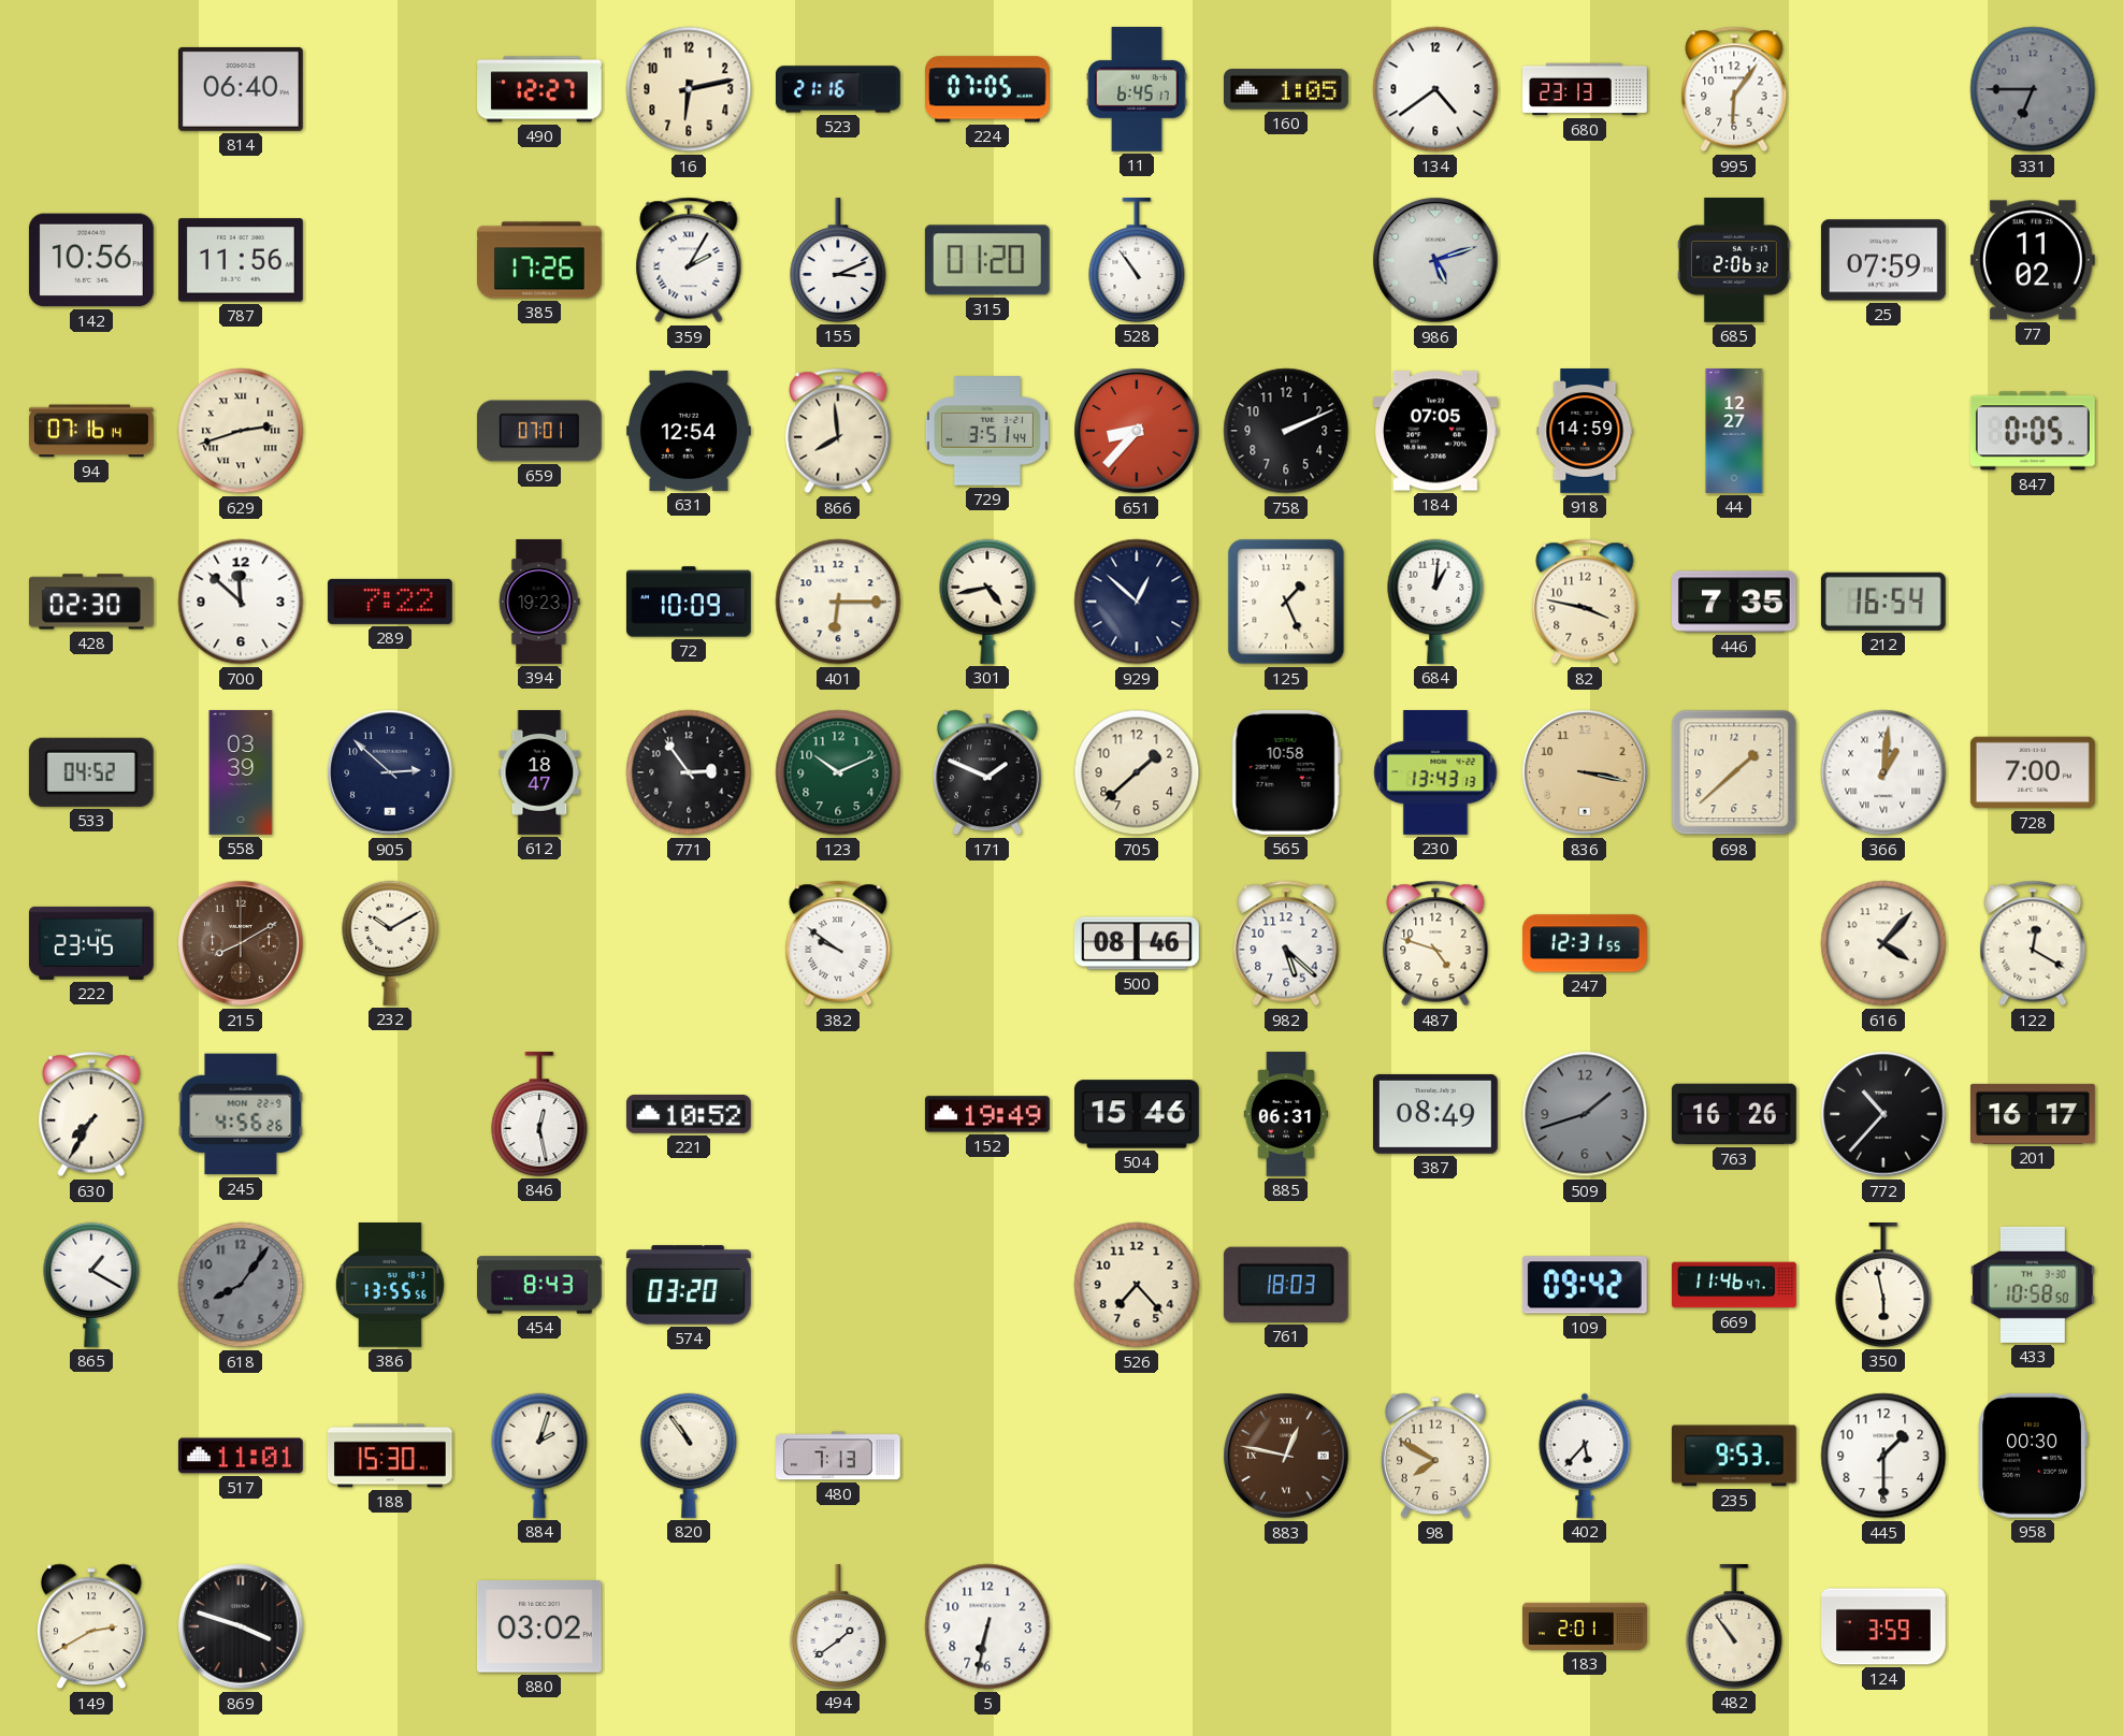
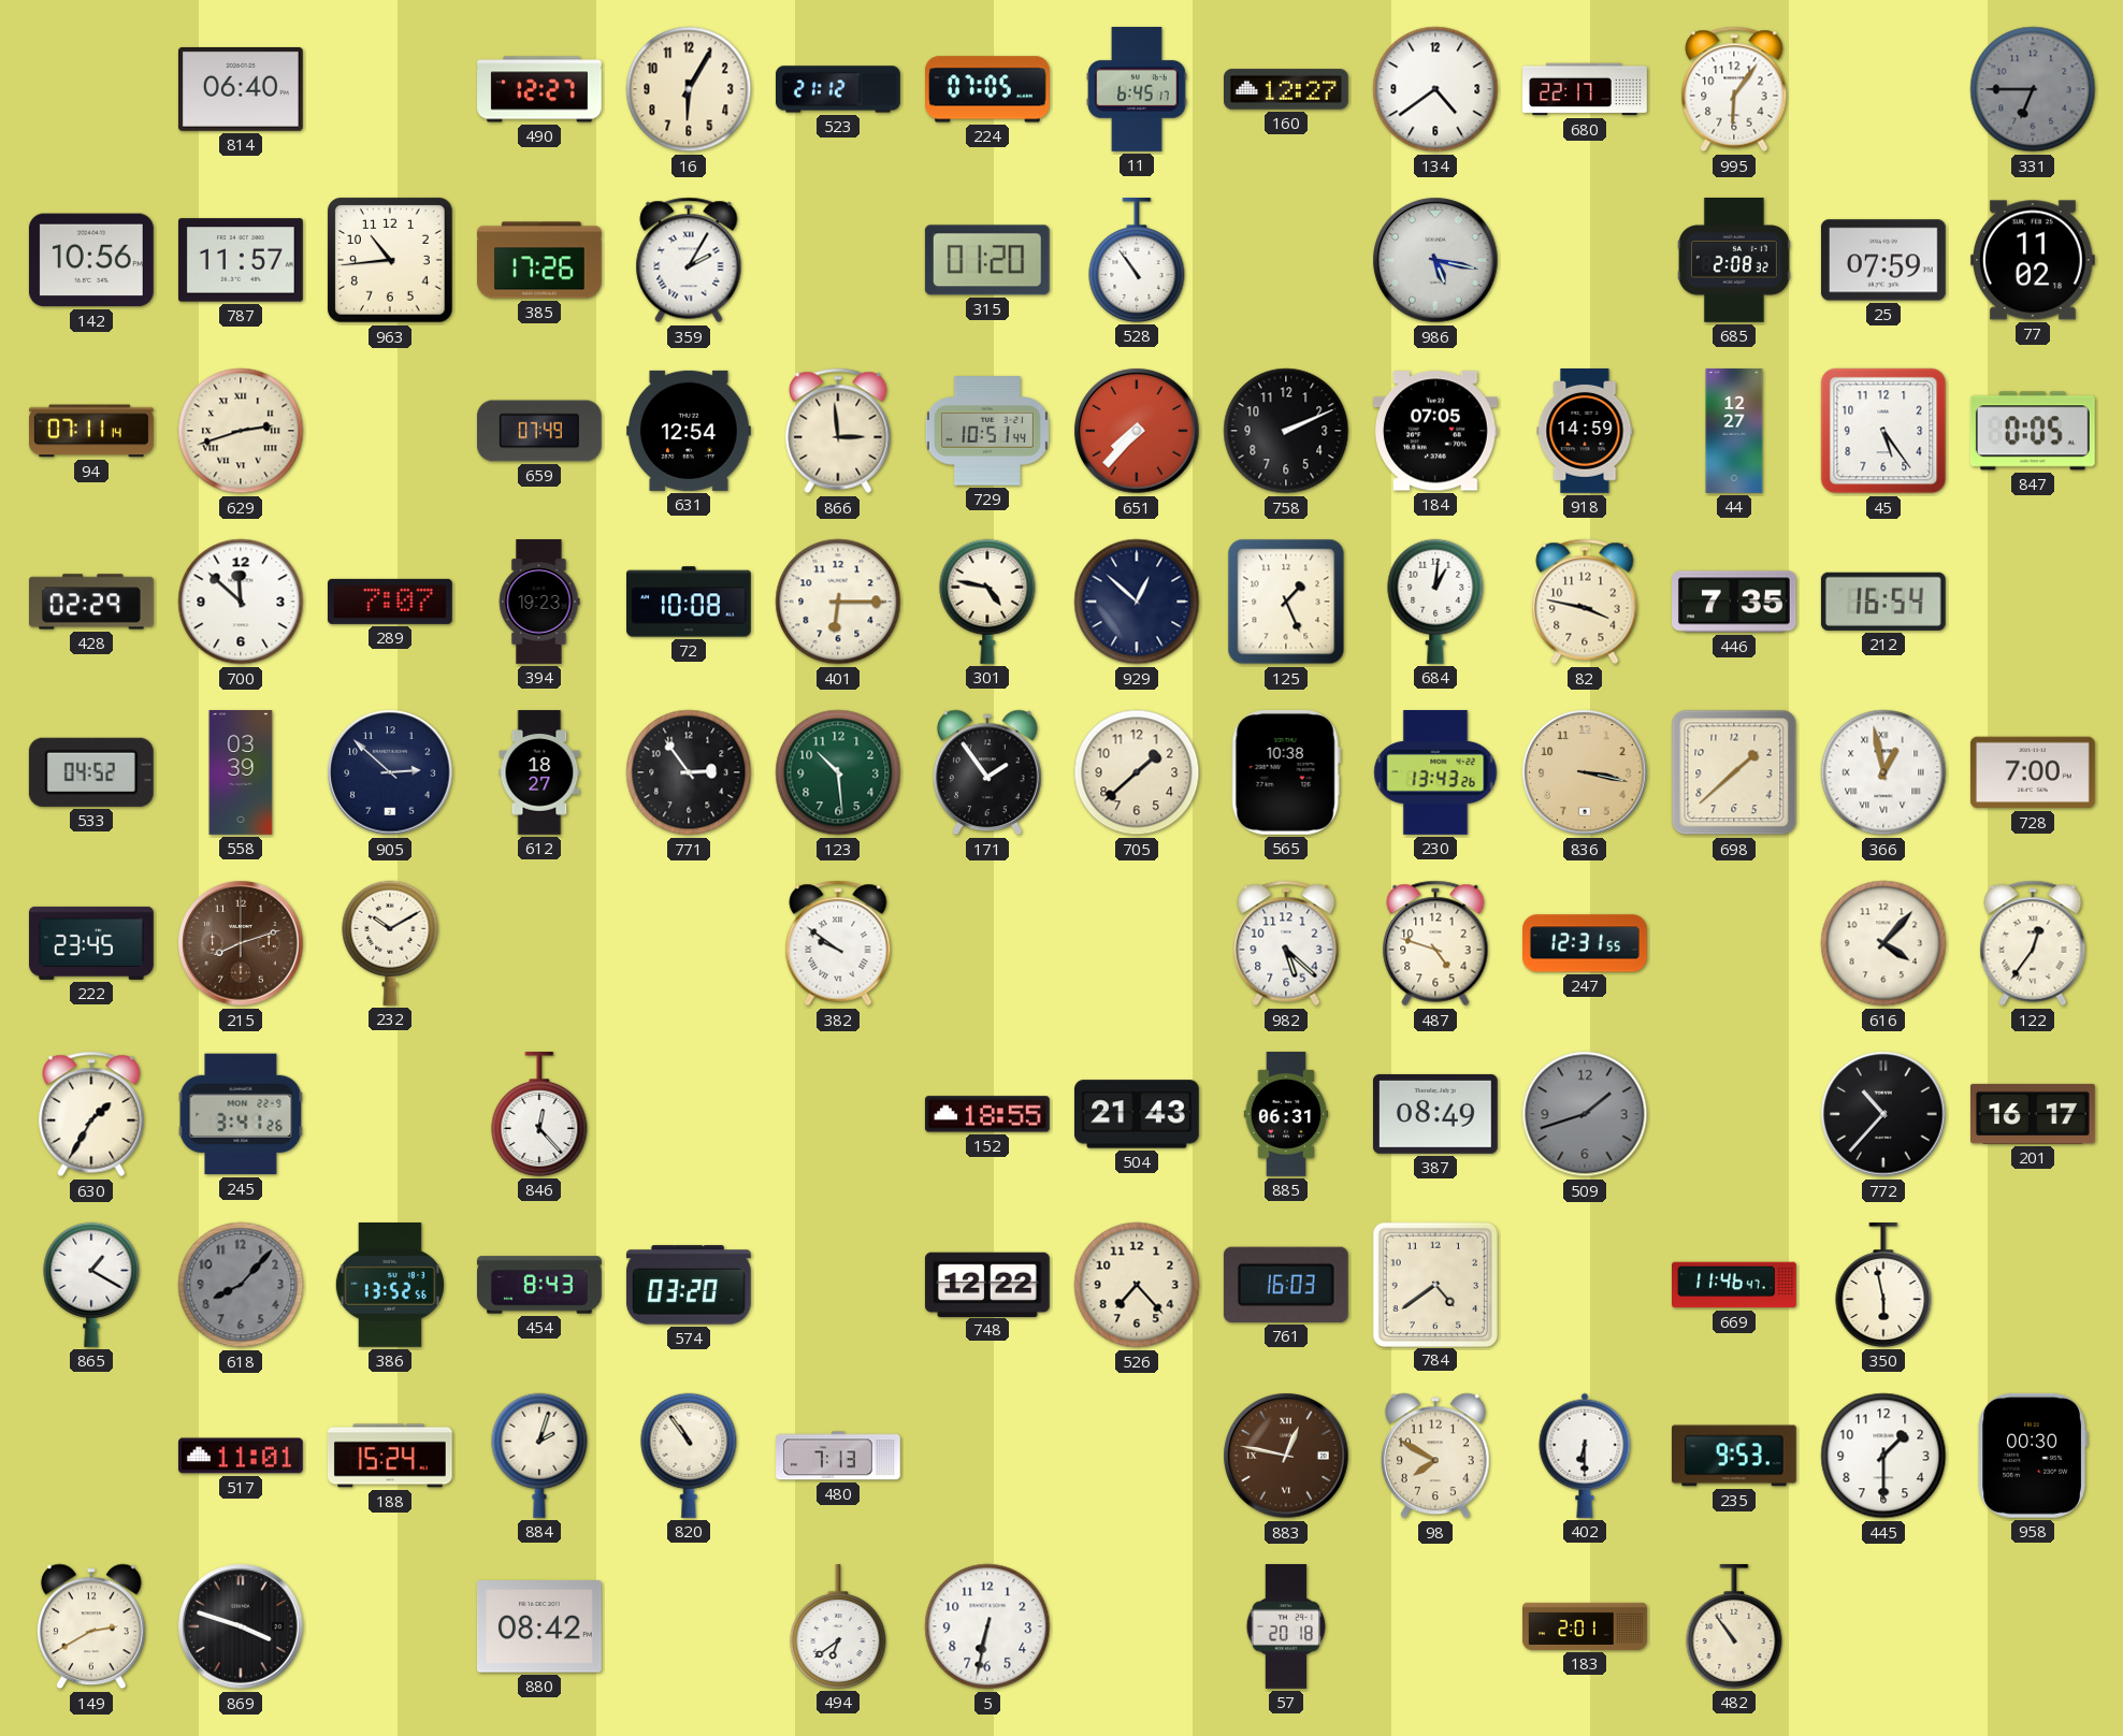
16: 6:13 -> 6:05
523: 21:16 -> 21:12
160: 1:05 -> 12:27
680: 23:13 -> 22:17
787: 11:56 -> 11:57
963: none -> 10:44
155: 3:11 -> none
986: 5:12 -> 5:17
685: 2:06 -> 2:08
94: 07:16 -> 07:11
659: 07:01 -> 07:49
866: 7:59 -> 2:59
729: 3:51 -> 10:51
651: 8:37 -> 7:37
45: none -> 5:24
428: 02:30 -> 02:29
289: 7:22 -> 7:07
72: 10:09 -> 10:08
301: 4:43 -> 4:47
612: 18:47 -> 18:27
123: 10:11 -> 10:29
171: 1:49 -> 1:54
565: 10:58 -> 10:38
230: 13:43:13 -> 13:43:26
366: 1:01 -> 12:58
215: 8:10 -> 8:12
500: 08:46 -> none
122: 12:20 -> 12:36
630: 7:35 -> 1:35
245: 4:56 -> 3:41
846: 12:28 -> 12:23
221: 10:52 -> none
152: 19:49 -> 18:55
504: 15:46 -> 21:43
763: 16:26 -> none
618: 8:06 -> 8:07
386: 13:55 -> 13:52
748: none -> 12:22
761: 18:03 -> 16:03
784: none -> 4:39
109: 09:42 -> none
433: 10:58 -> none
188: 15:30 -> 15:24
402: 5:37 -> 6:30
880: 03:02 -> 08:42
494: 1:39 -> 6:39
57: none -> 20:18
124: 3:59 -> none
